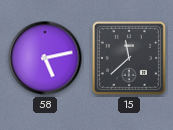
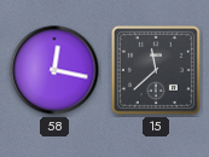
58: 5:13 -> 12:17
